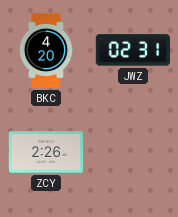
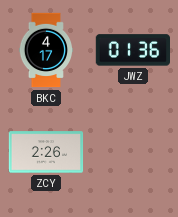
BKC: 4:20 -> 4:17
JWZ: 02:31 -> 01:36
